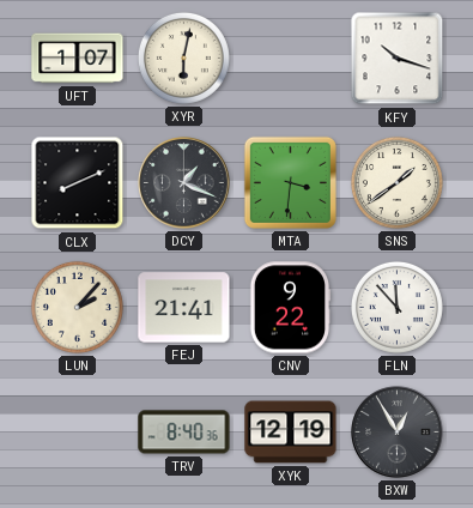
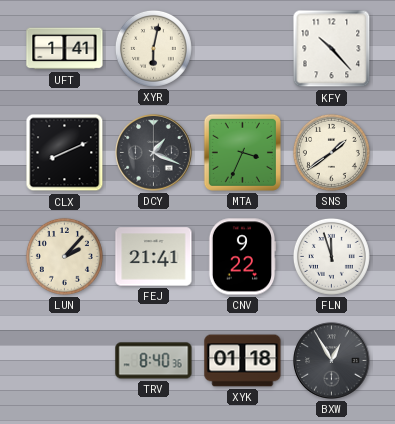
UFT: 1:07 -> 1:41
KFY: 10:18 -> 10:23
MTA: 3:31 -> 3:34
FLN: 11:53 -> 11:57
XYK: 12:19 -> 01:18
